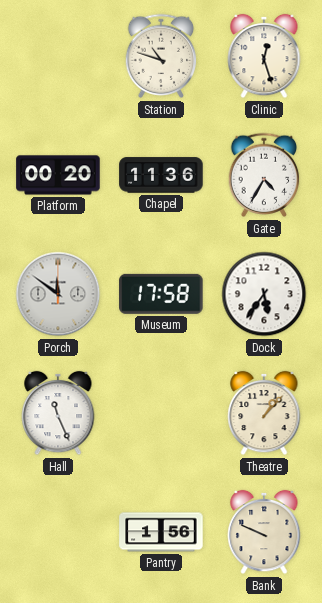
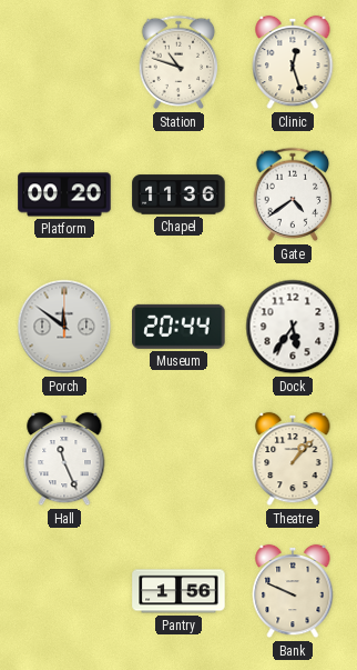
Gate: 4:35 -> 4:39
Museum: 17:58 -> 20:44
